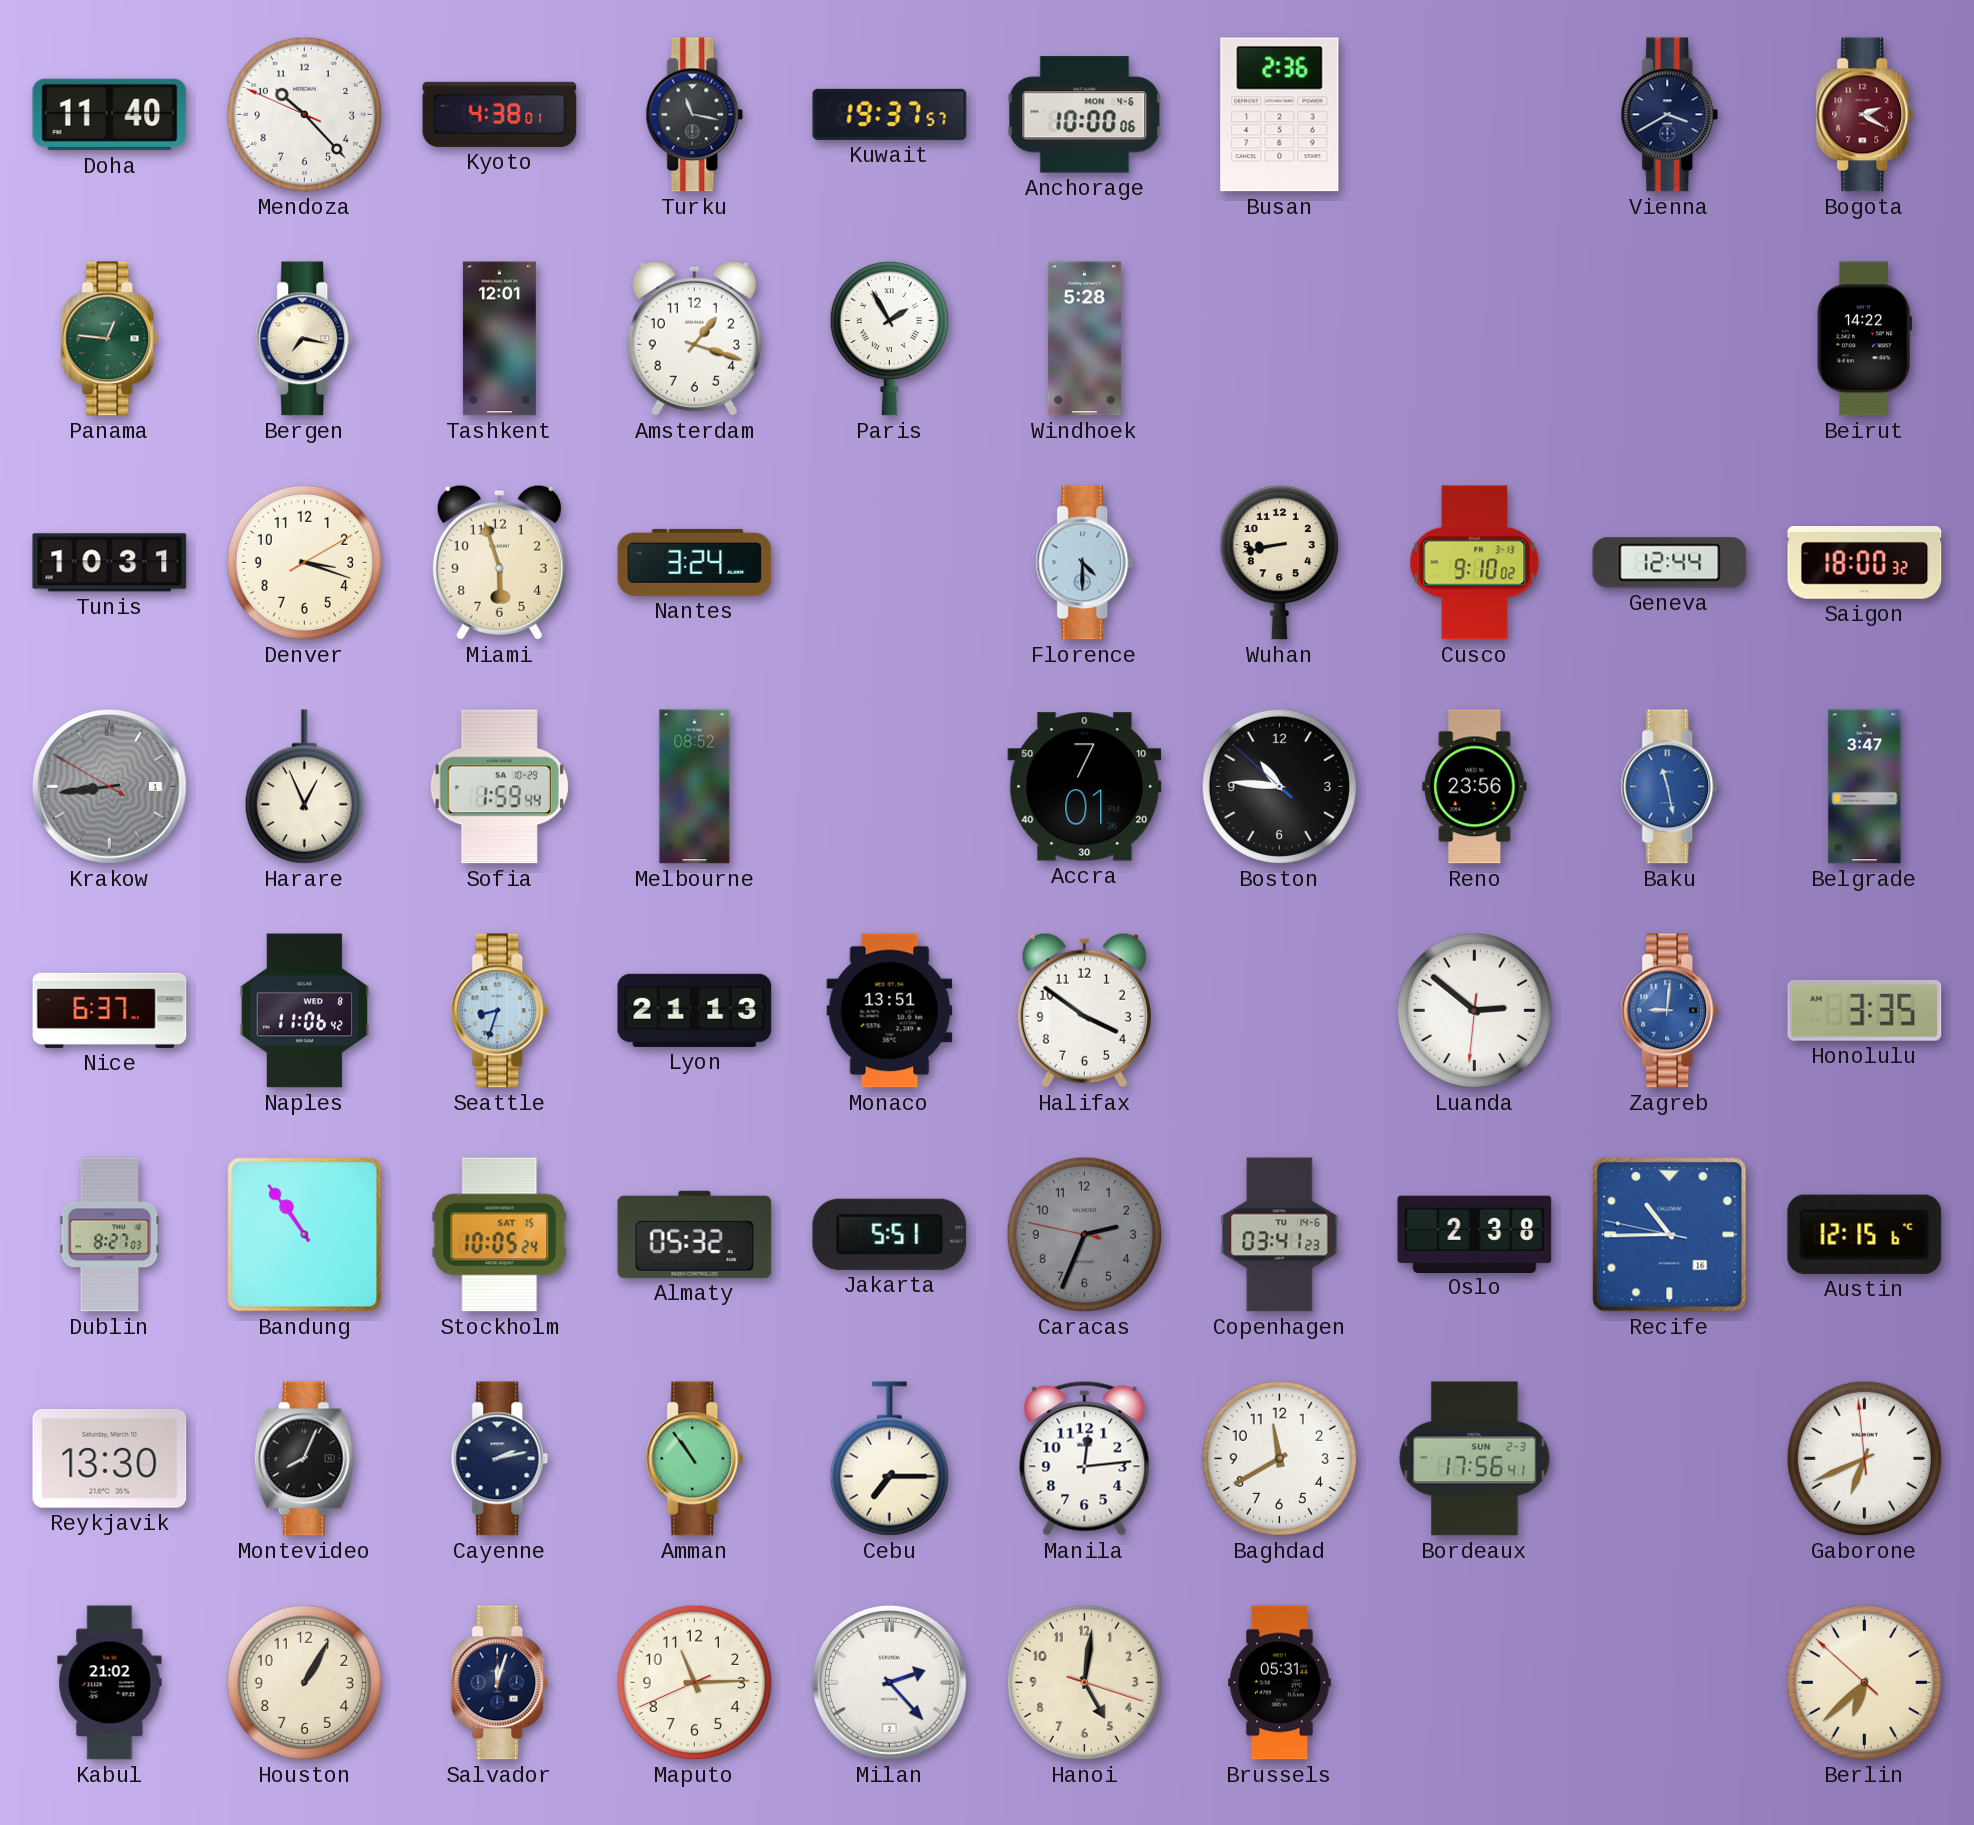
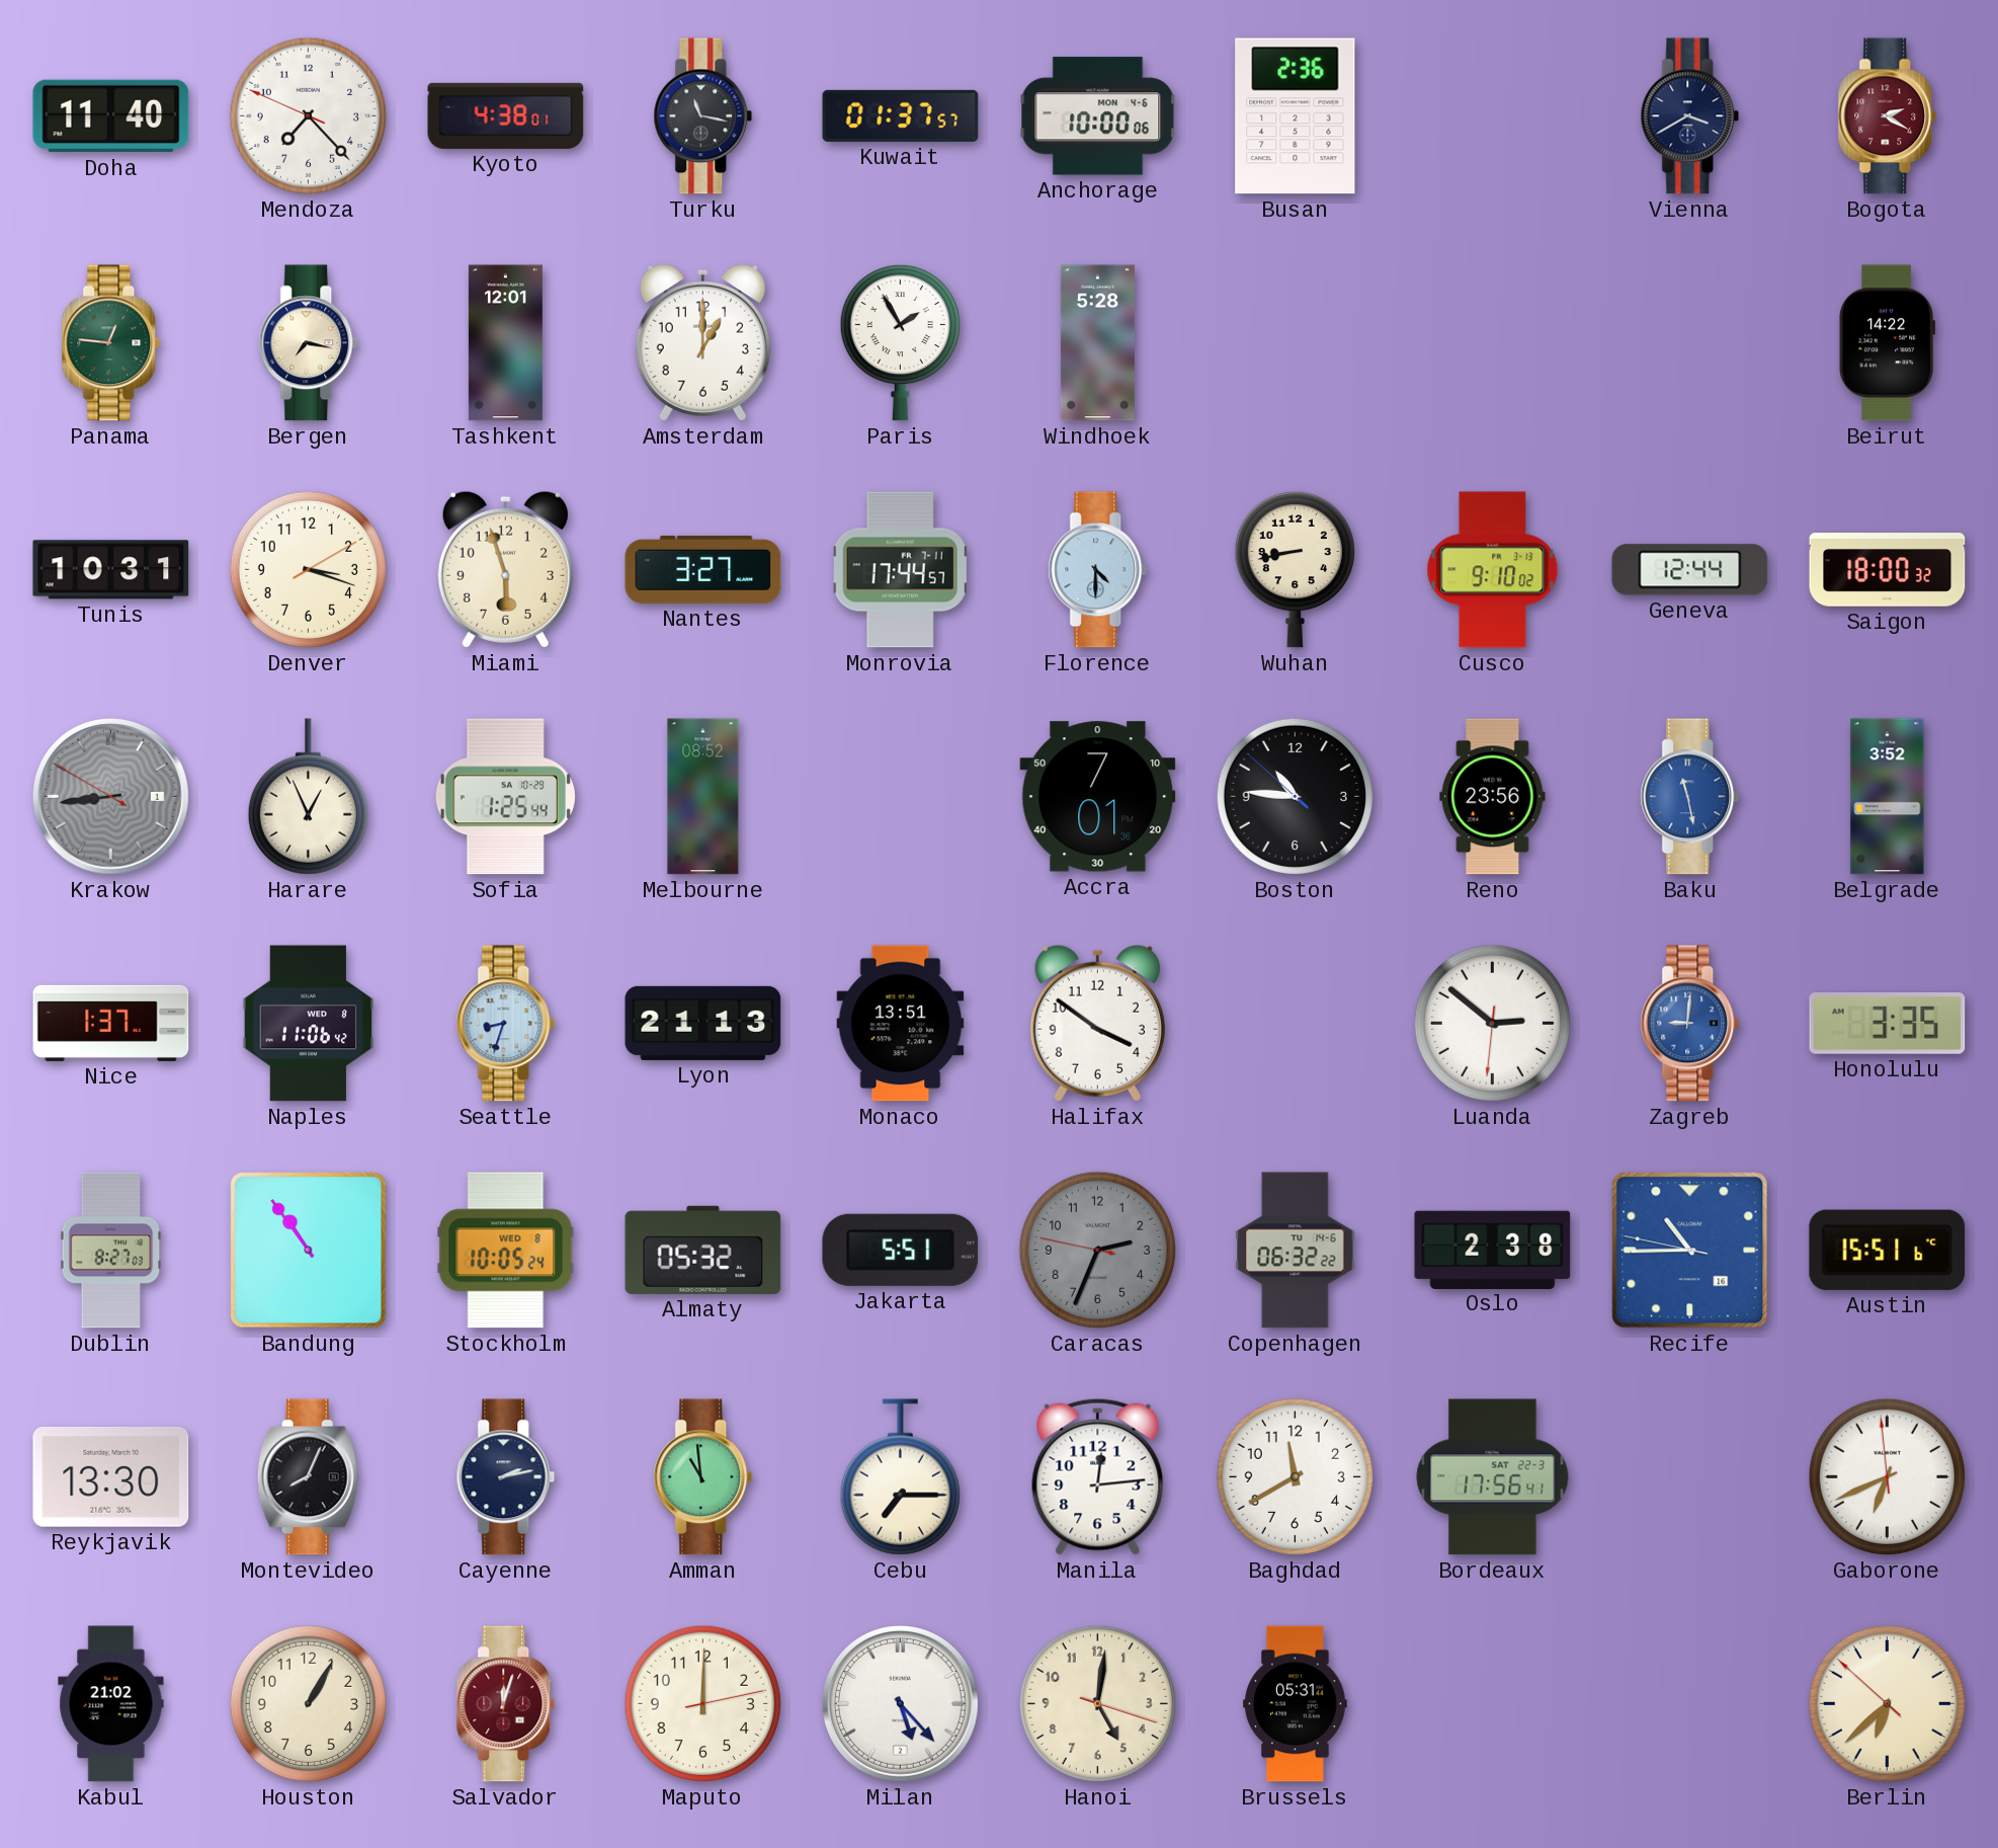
Mendoza: 10:22 -> 7:22
Kuwait: 19:37 -> 01:37
Amsterdam: 1:18 -> 1:00
Nantes: 3:24 -> 3:27
Monrovia: none -> 17:44
Sofia: 1:59 -> 1:25
Belgrade: 3:47 -> 3:52
Nice: 6:37 -> 1:37
Stockholm date: SAT 15 -> WED 8
Copenhagen: 03:41 -> 06:32
Austin: 12:15 -> 15:51
Amman: 10:54 -> 10:59
Bordeaux date: SUN 2-3 -> SAT 22-3
Salvador dial: navy -> burgundy
Maputo: 11:14 -> 12:00
Milan: 2:23 -> 5:23
